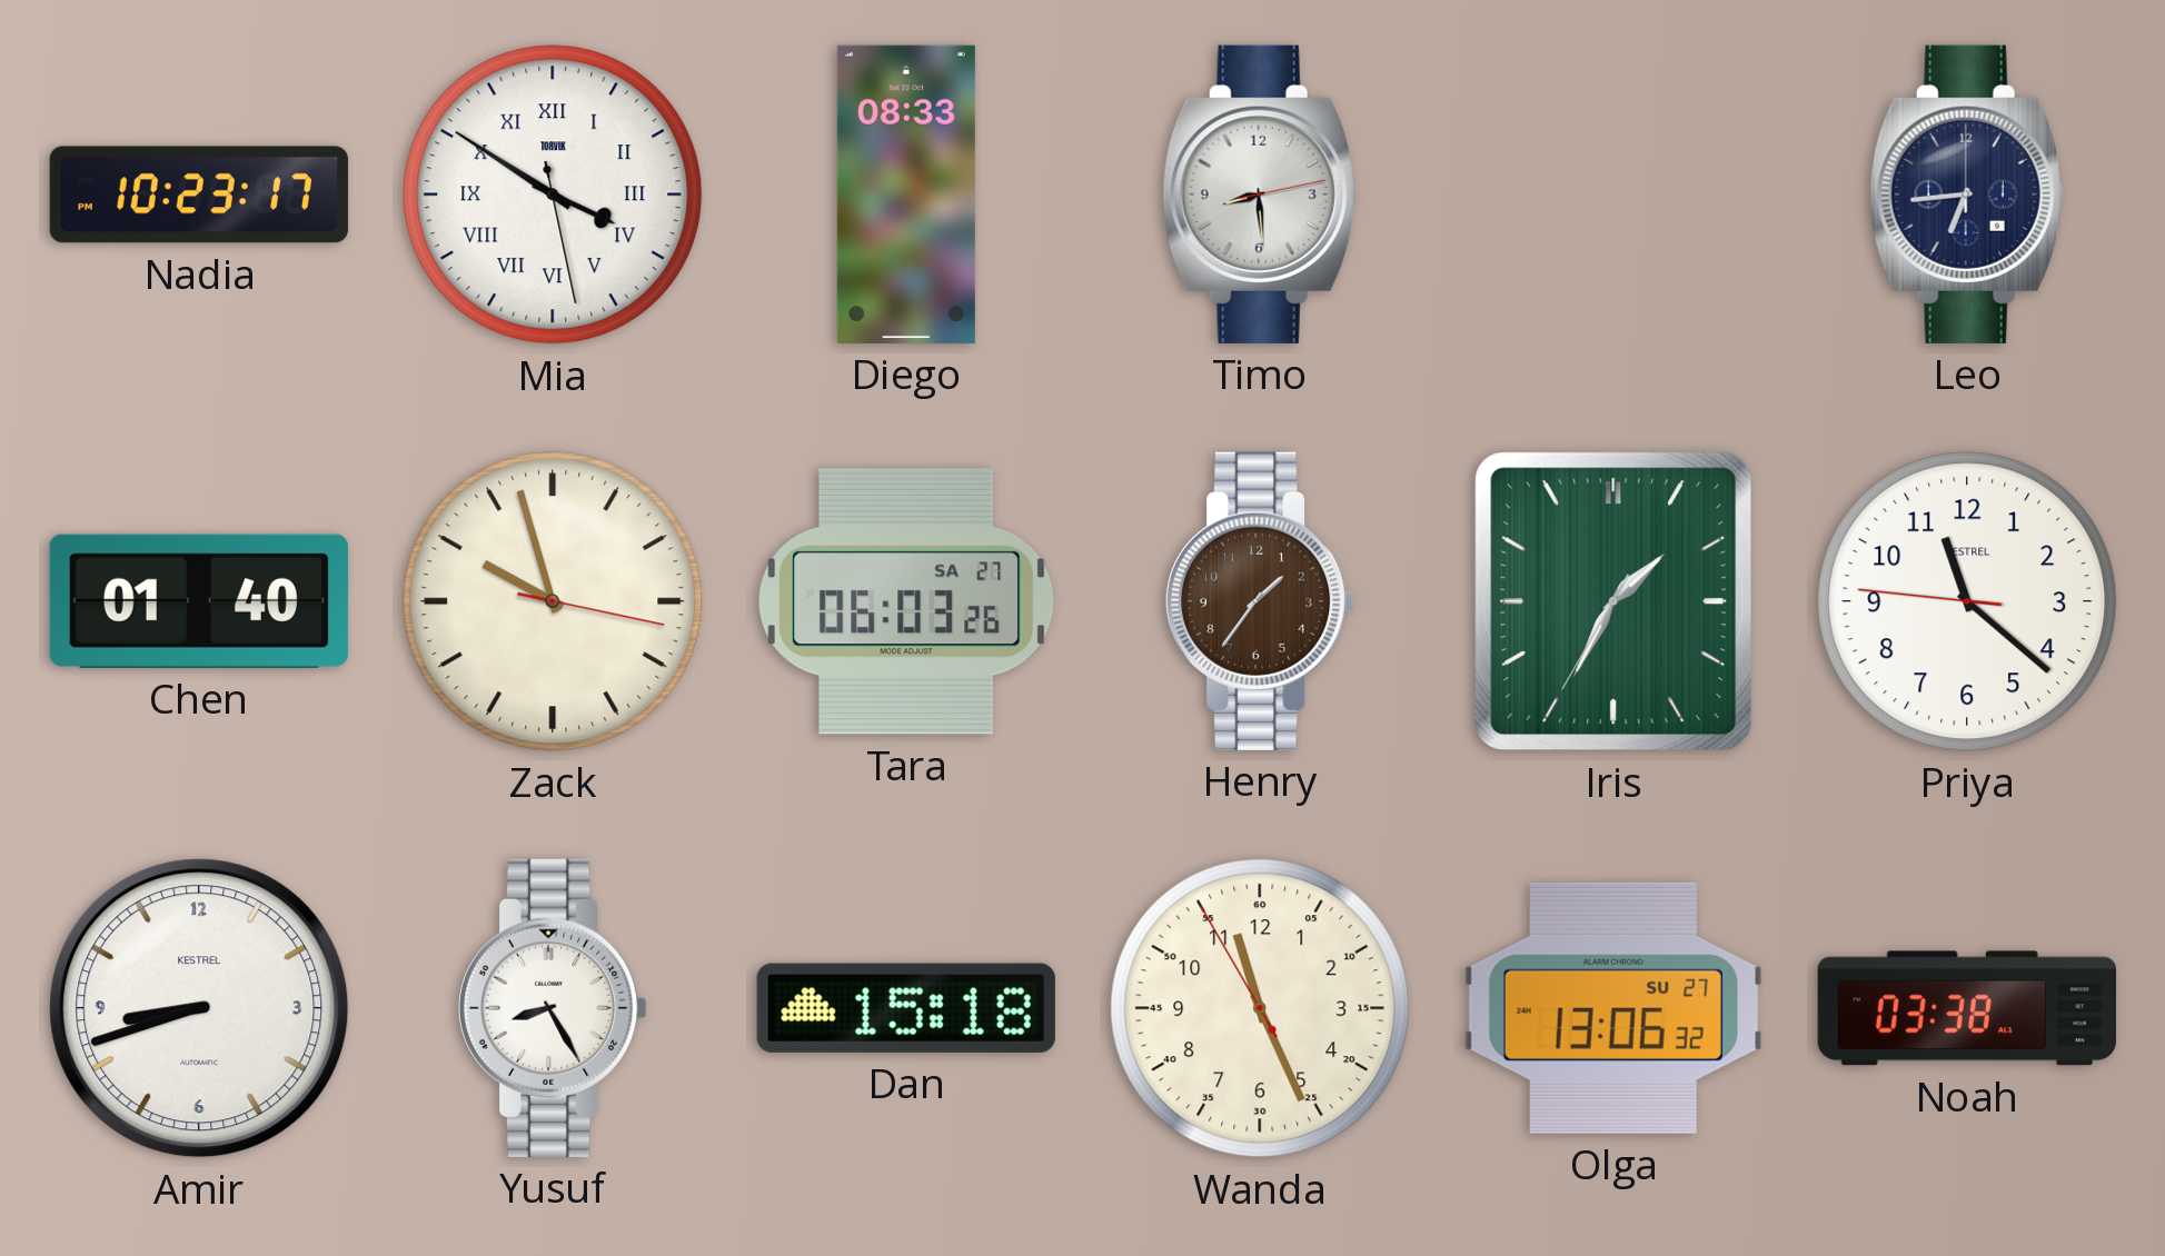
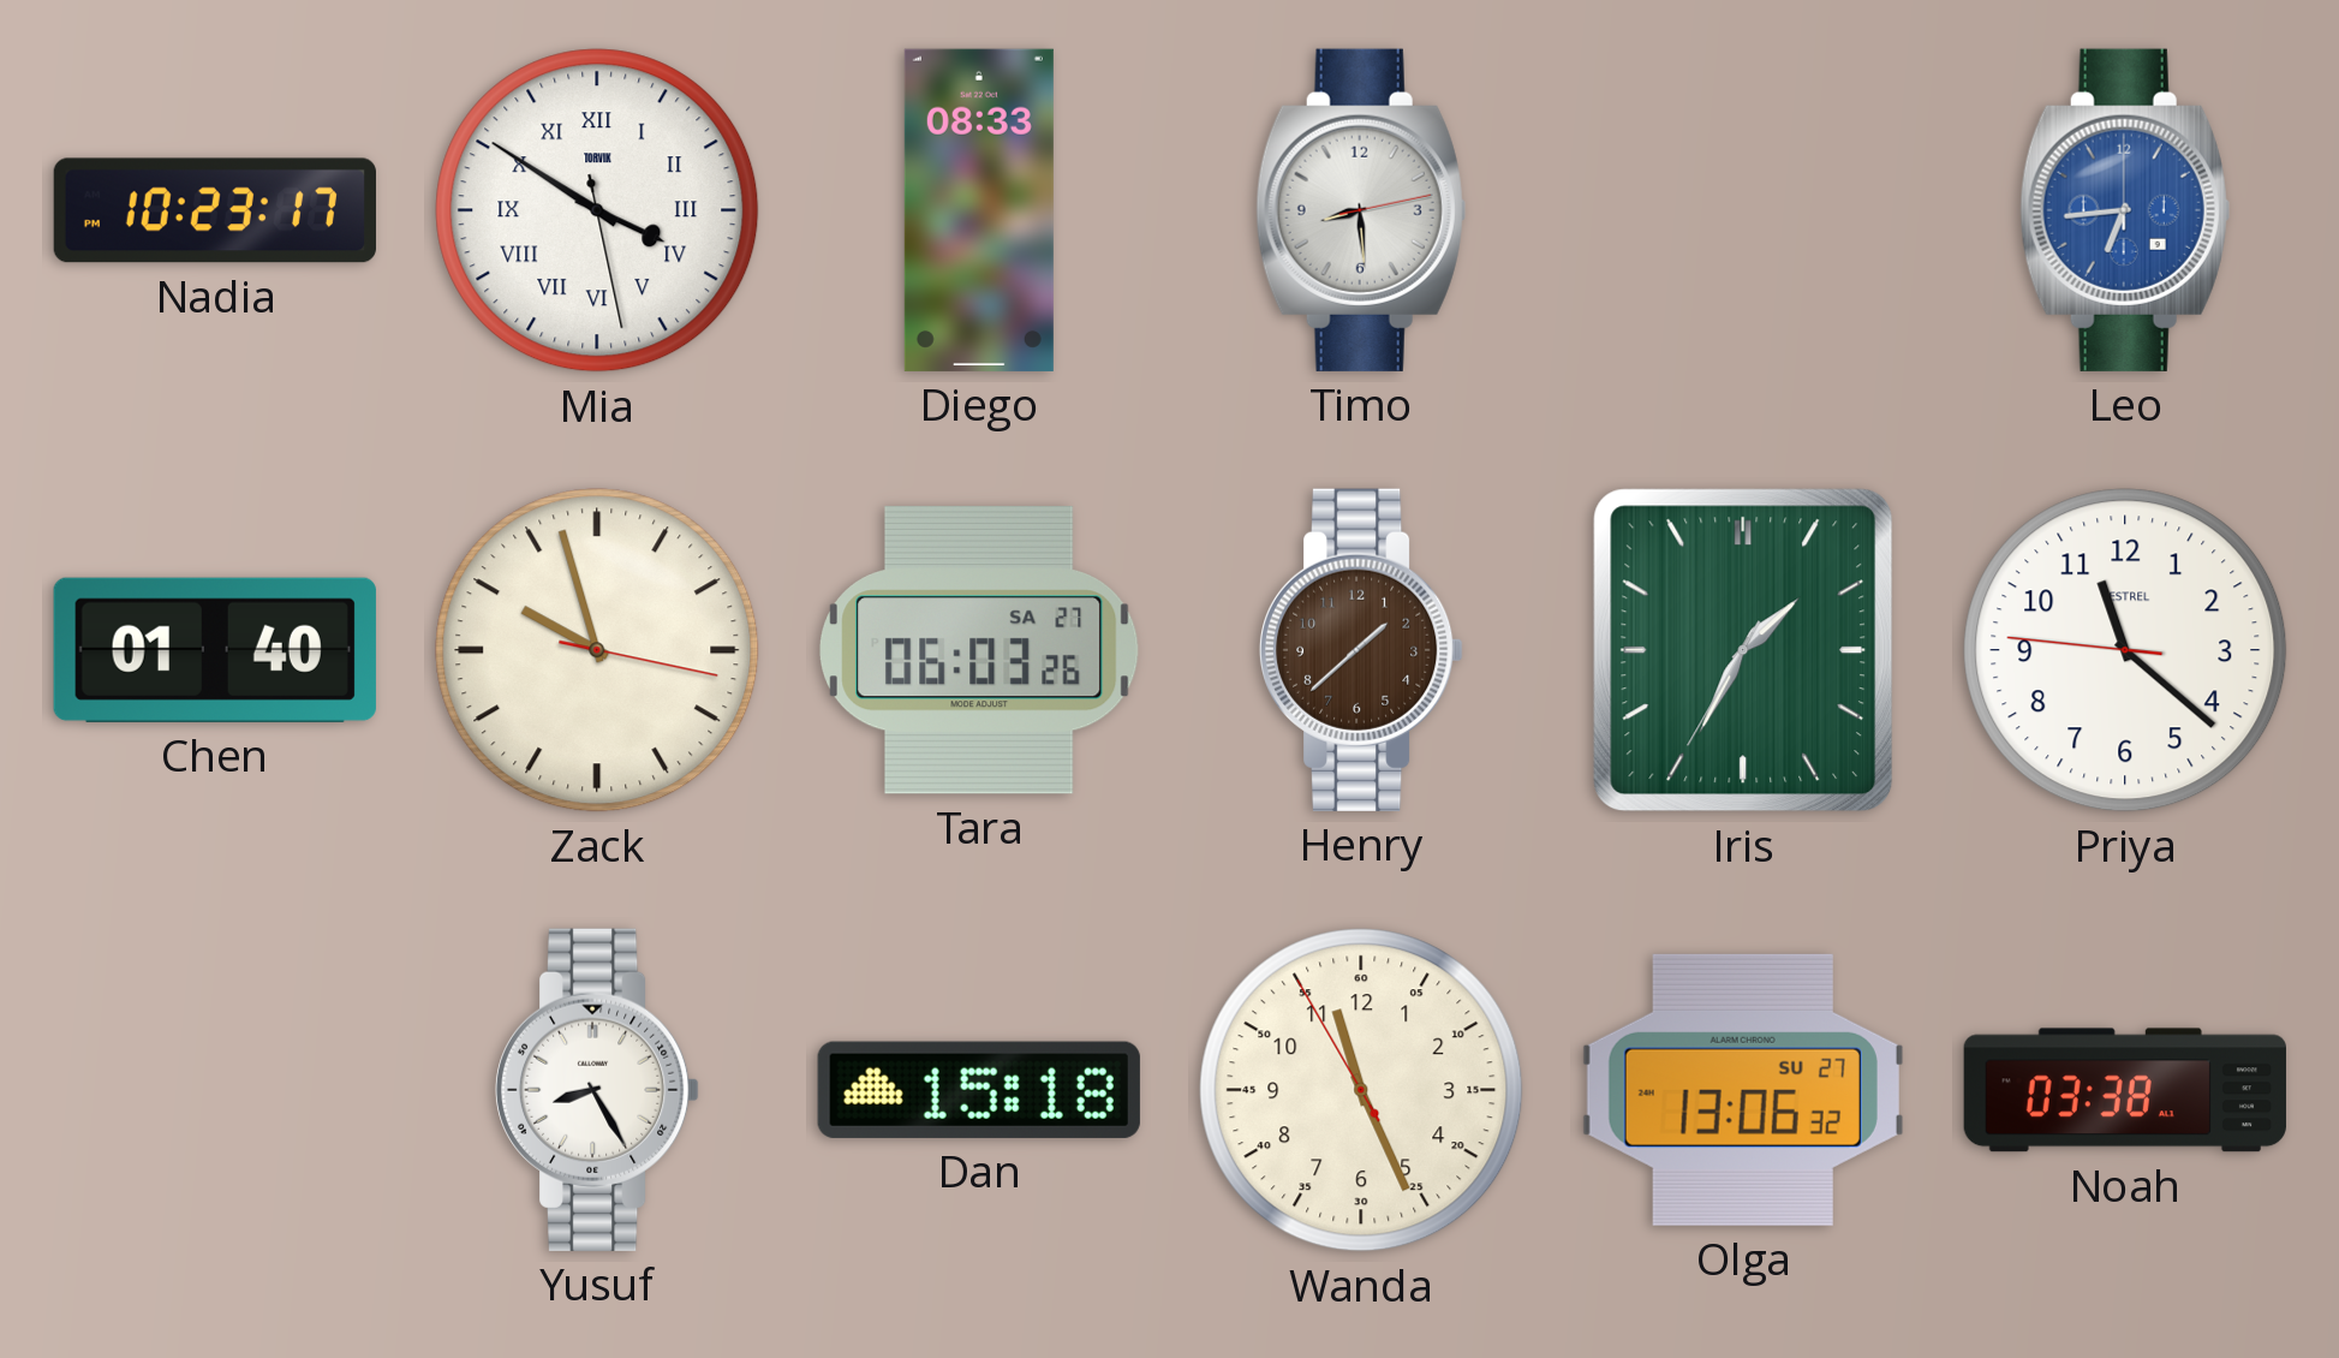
Leo dial: navy -> blue
Henry: 1:36 -> 1:38
Amir: 8:42 -> none
